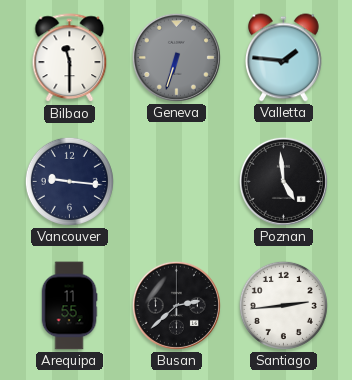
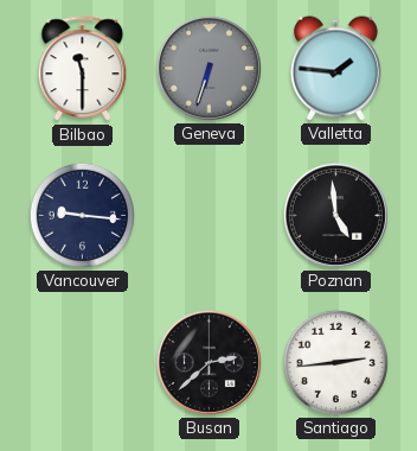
Arequipa: 11:55 -> none
